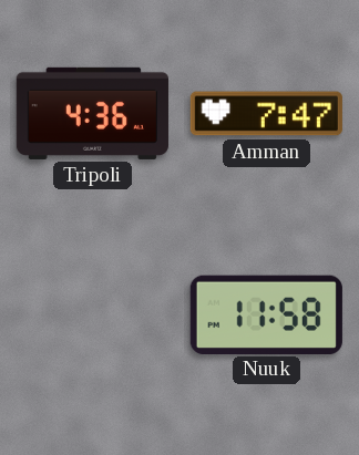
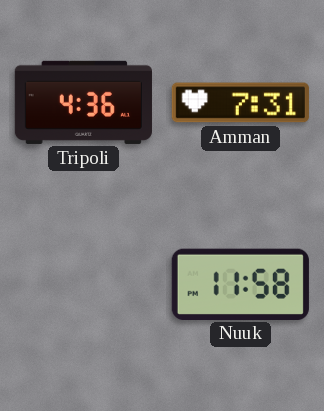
Amman: 7:47 -> 7:31
